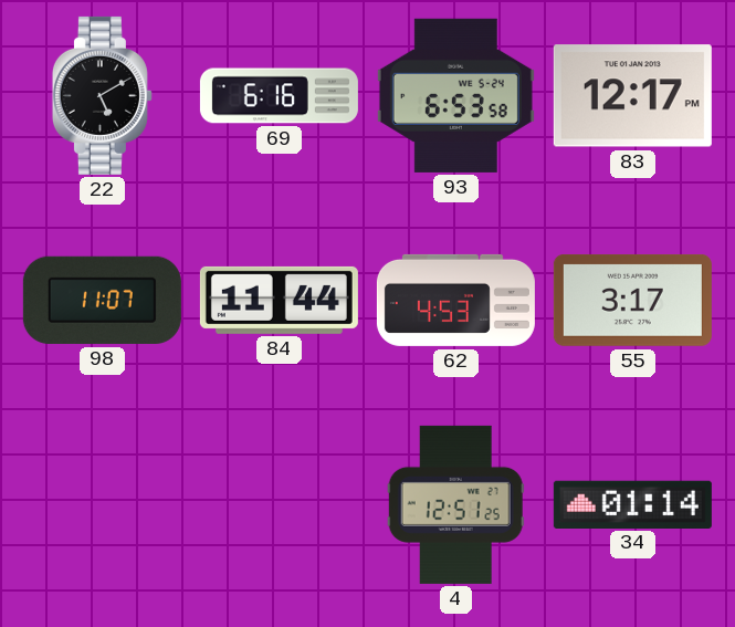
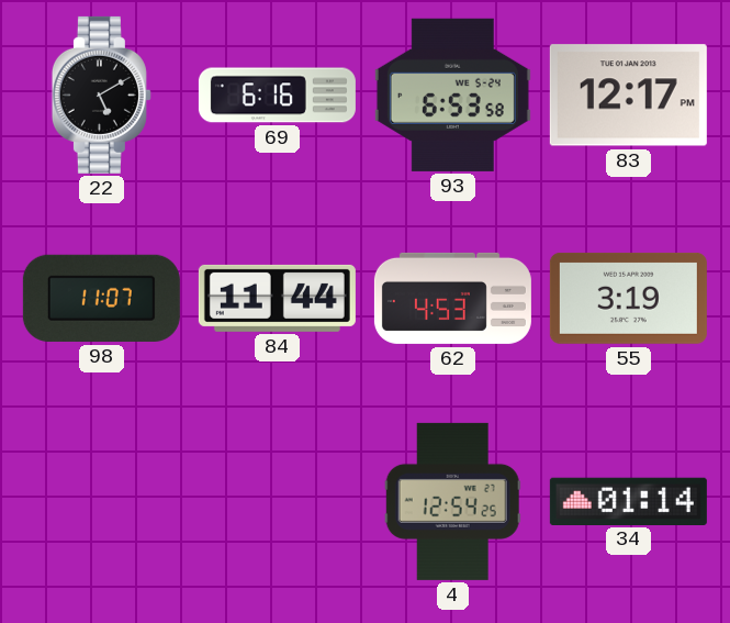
55: 3:17 -> 3:19
4: 12:51 -> 12:54
